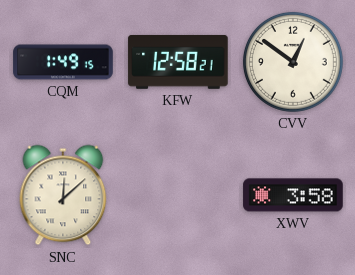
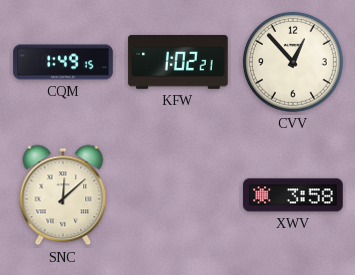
KFW: 12:58 -> 1:02
CVV: 12:51 -> 12:53
